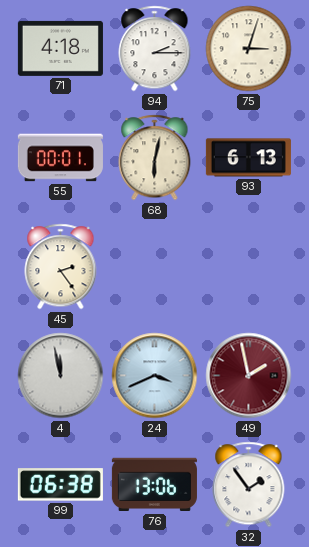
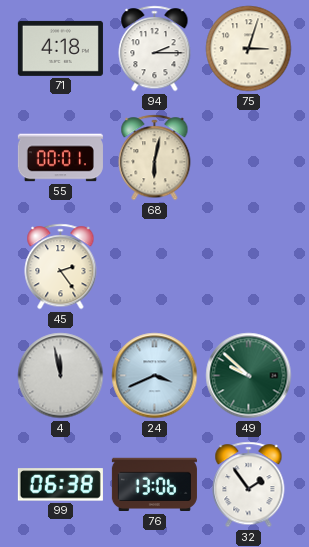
93: 6:13 -> none
49: 1:58 -> 9:52
49 dial: burgundy -> green
